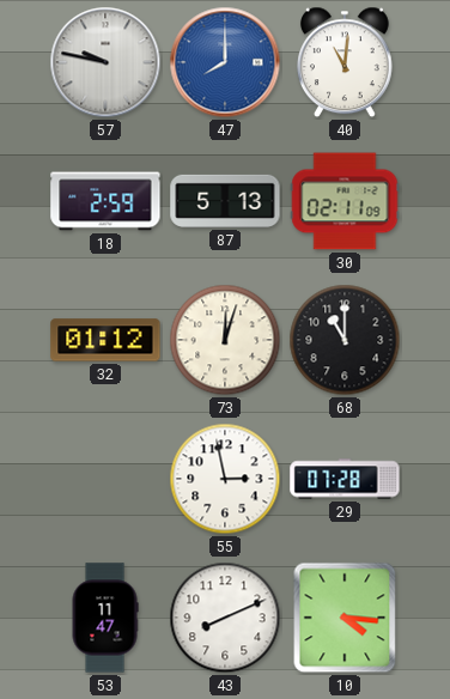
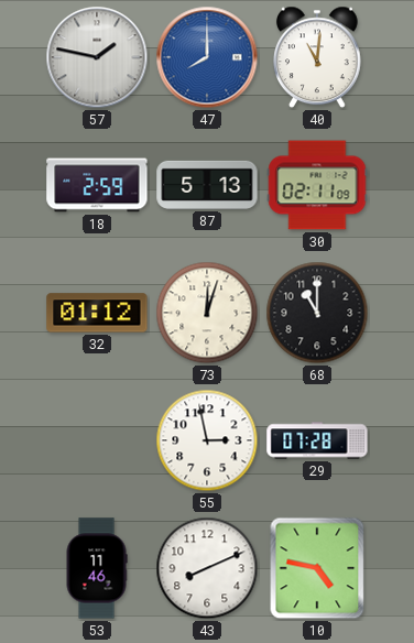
57: 9:47 -> 1:47
53: 11:47 -> 11:46
10: 4:16 -> 4:47
